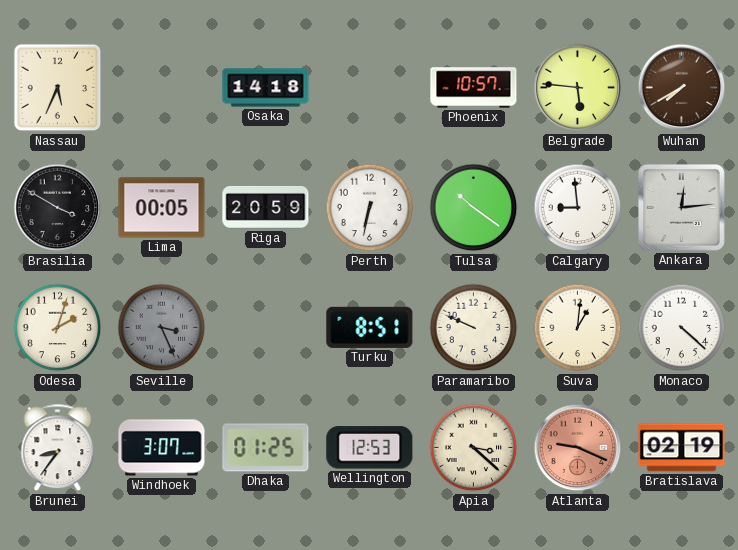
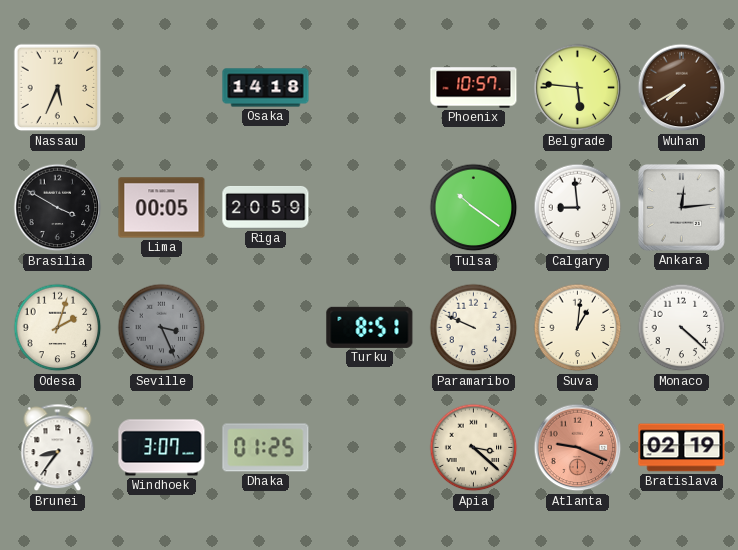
Perth: 6:32 -> none
Wellington: 12:53 -> none
